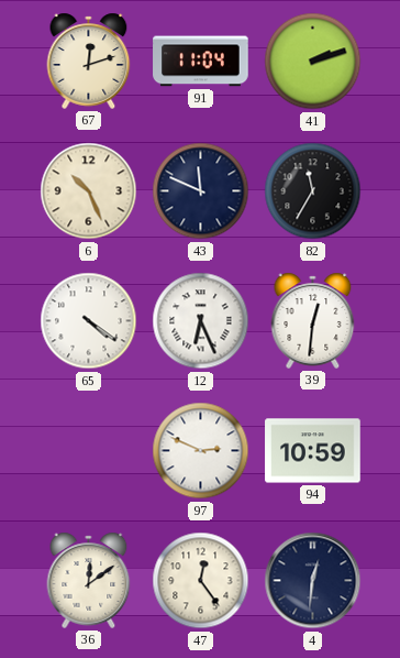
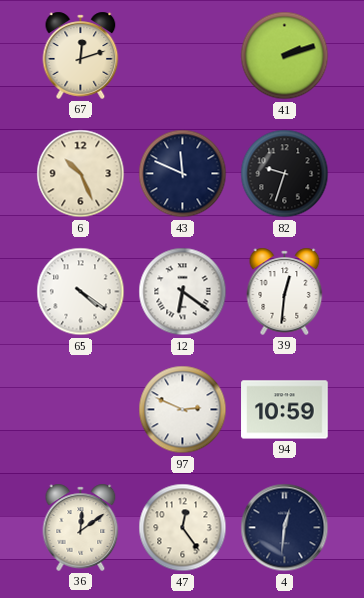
91: 11:04 -> none
82: 11:35 -> 9:33
12: 6:26 -> 6:21
